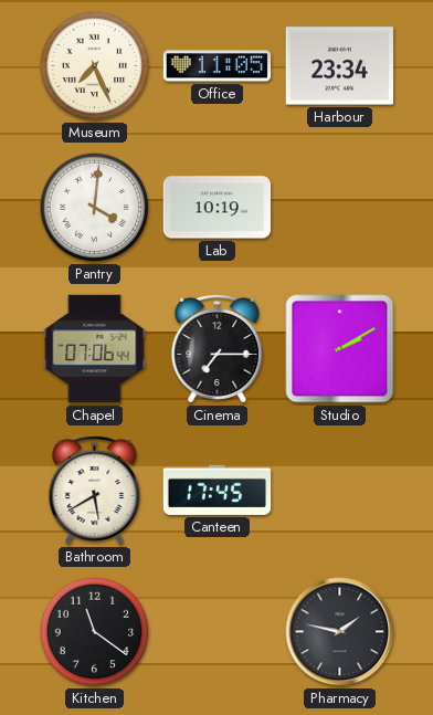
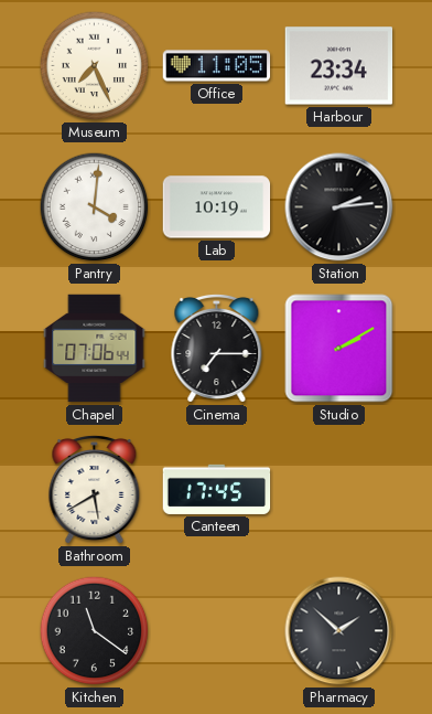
Station: none -> 2:14
Pharmacy: 1:47 -> 1:52
